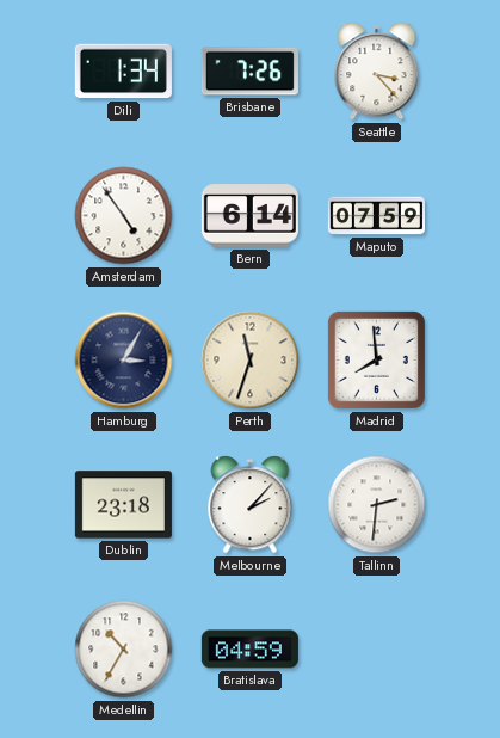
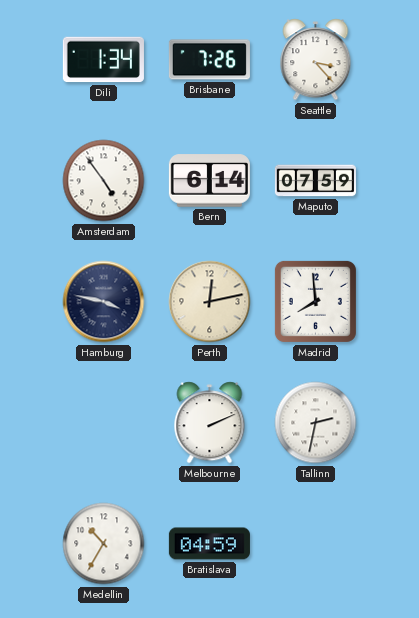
Hamburg: 3:05 -> 3:47
Perth: 11:33 -> 12:13
Dublin: 23:18 -> none
Melbourne: 2:07 -> 2:11
Tallinn: 2:31 -> 2:32
